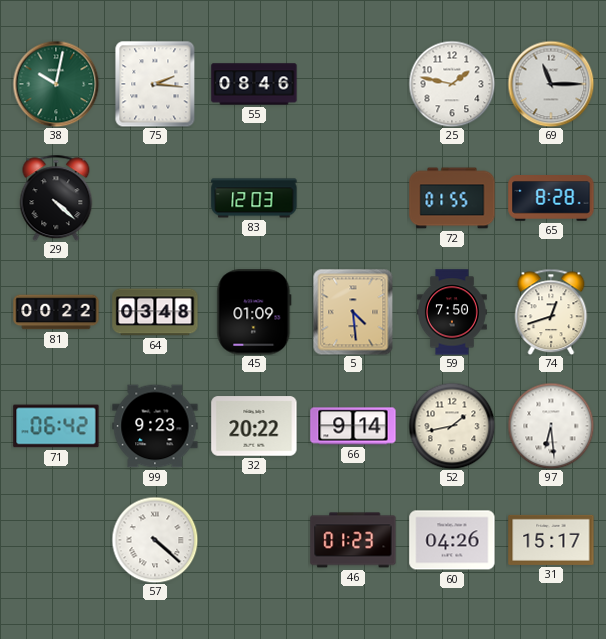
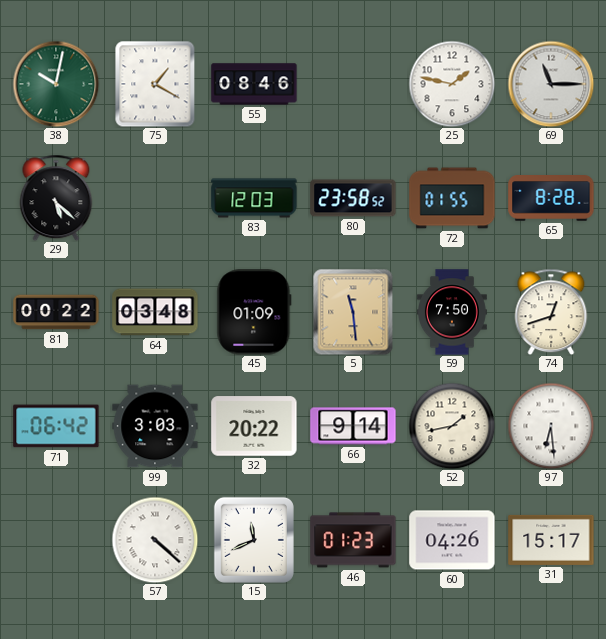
75: 2:16 -> 1:20
29: 4:22 -> 5:22
80: none -> 23:58
5: 4:29 -> 11:29
99: 9:23 -> 3:03
15: none -> 11:41
